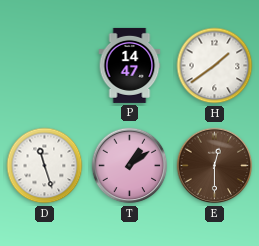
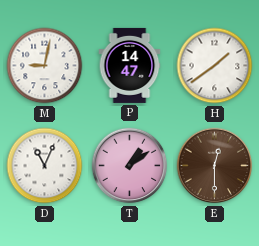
M: none -> 9:02
D: 11:27 -> 11:04
